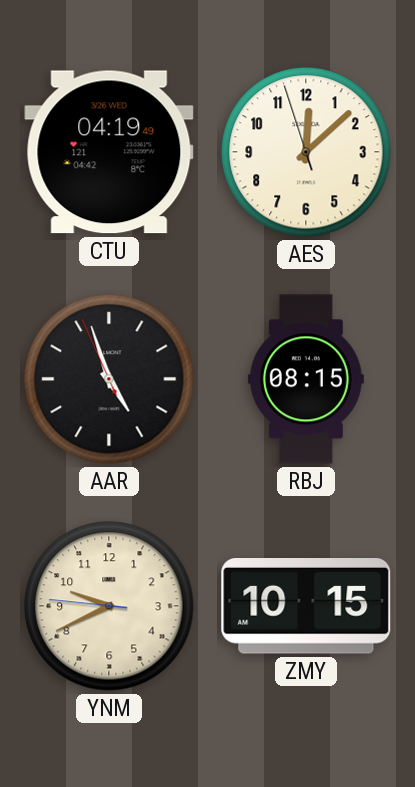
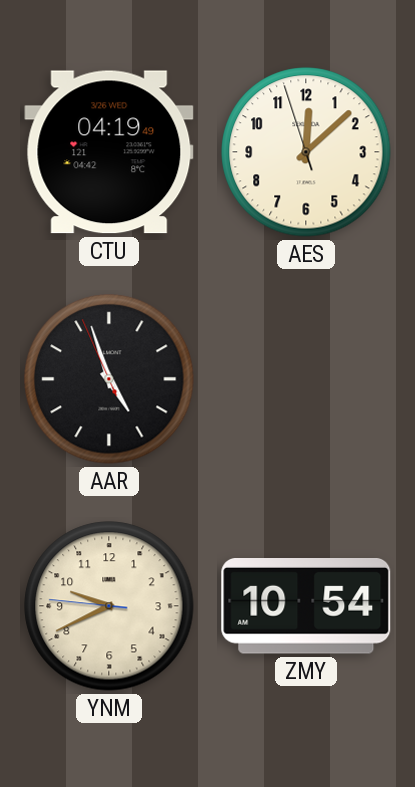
RBJ: 08:15 -> none
ZMY: 10:15 -> 10:54
